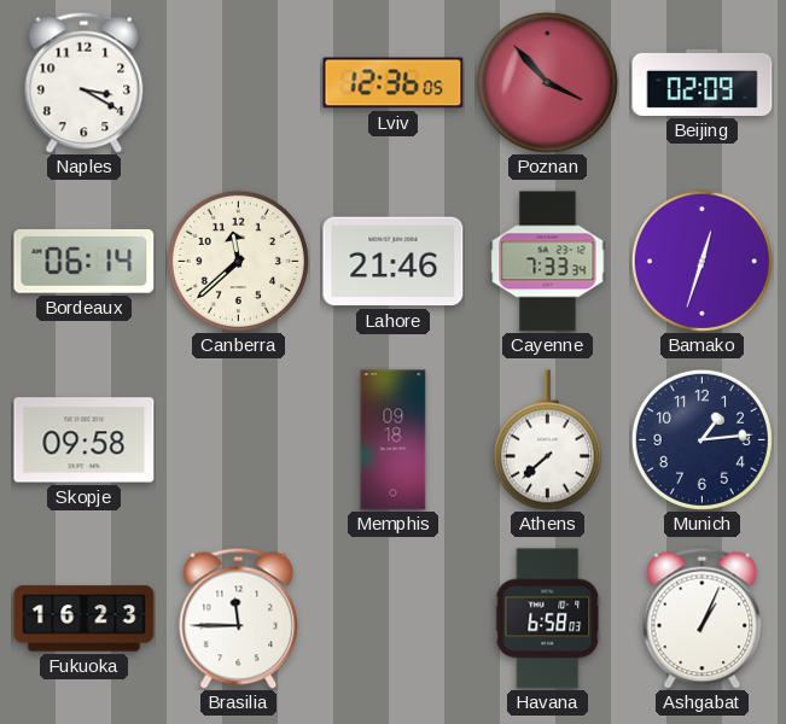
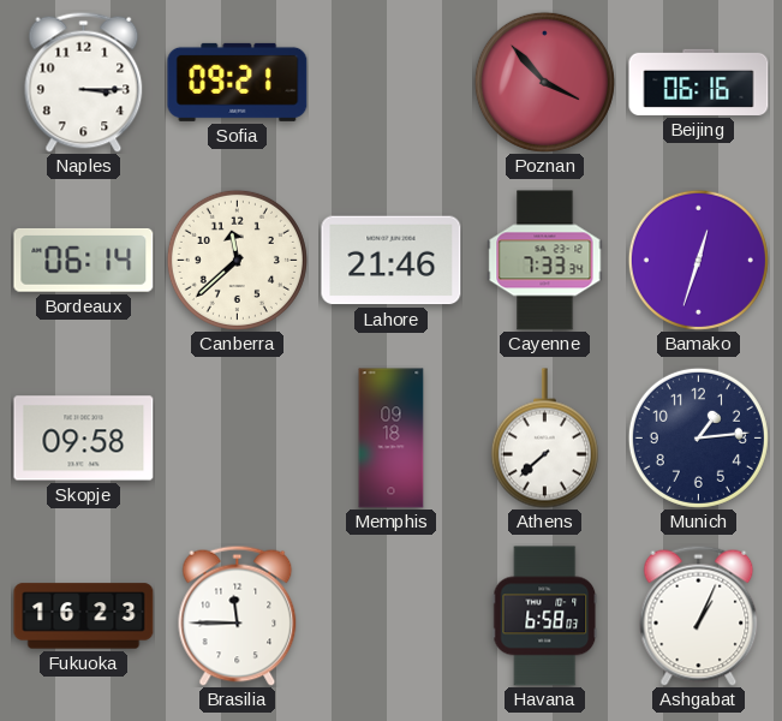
Naples: 3:20 -> 3:15
Sofia: none -> 09:21
Lviv: 12:36 -> none
Beijing: 02:09 -> 06:16
